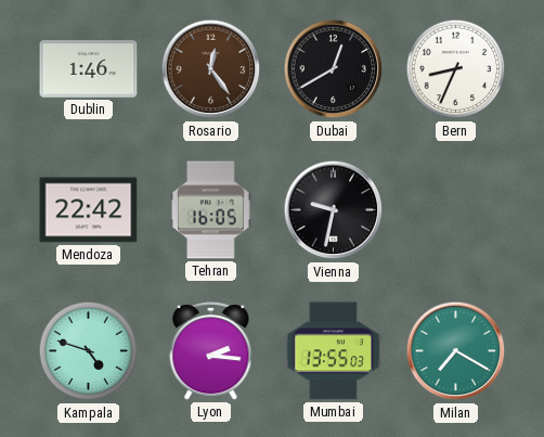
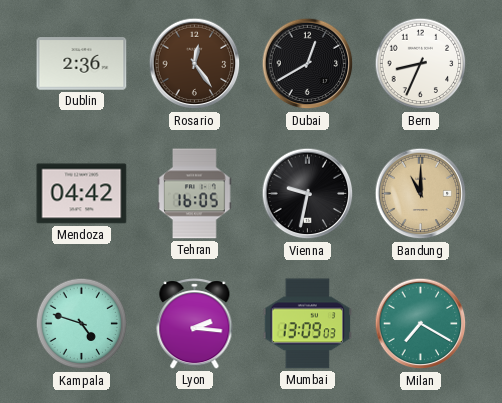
Dublin: 1:46 -> 2:36
Mendoza: 22:42 -> 04:42
Bandung: none -> 11:00
Mumbai: 13:55 -> 13:09
